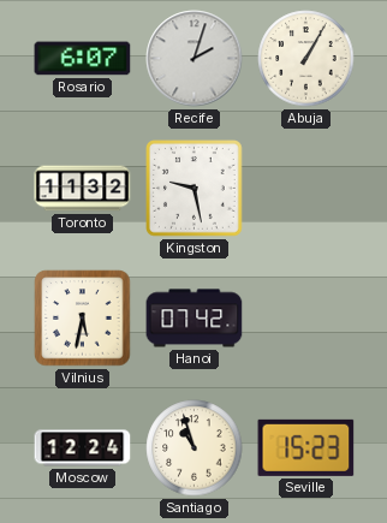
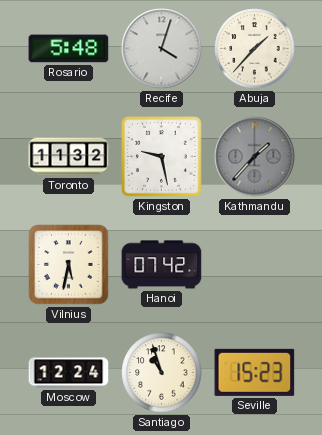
Rosario: 6:07 -> 5:48
Recife: 2:03 -> 4:03
Abuja: 1:05 -> 1:37
Kathmandu: none -> 1:37
